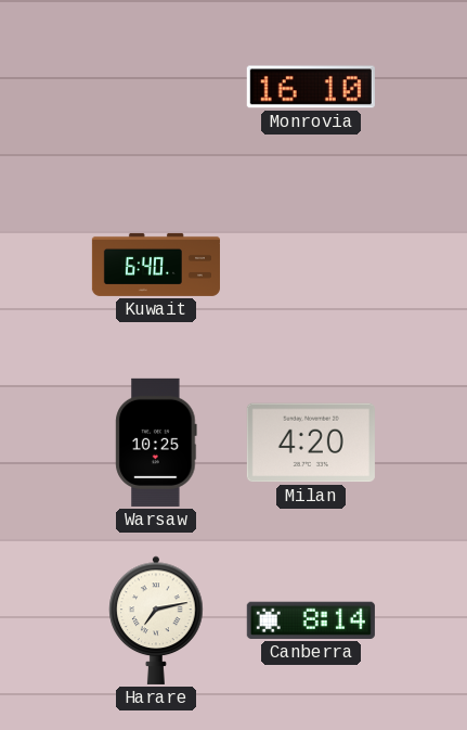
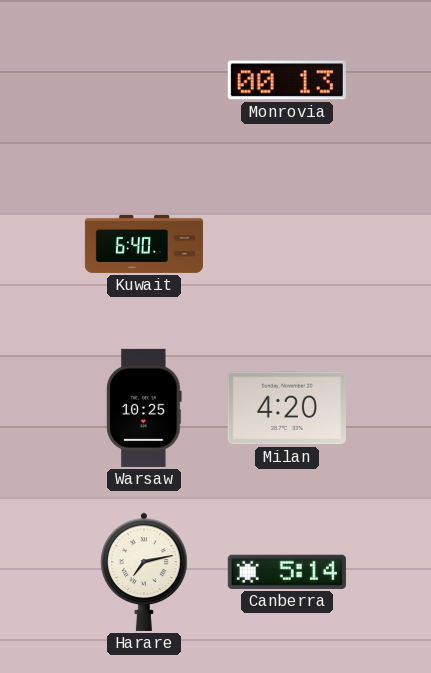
Monrovia: 16:10 -> 00:13
Canberra: 8:14 -> 5:14
